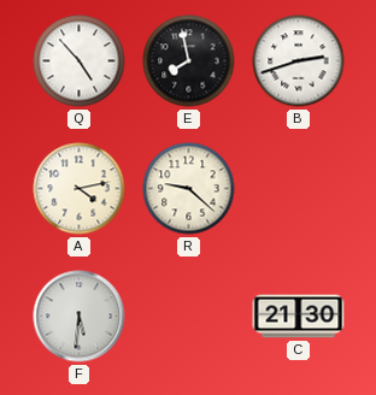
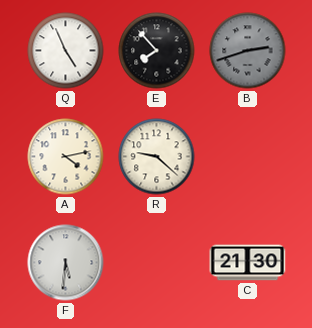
Q: 4:53 -> 4:56
E: 7:58 -> 7:53
B dial: white -> grey
